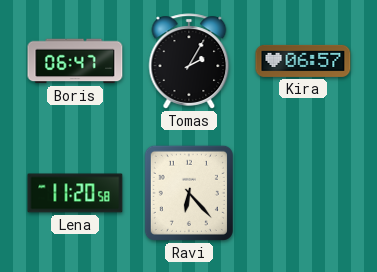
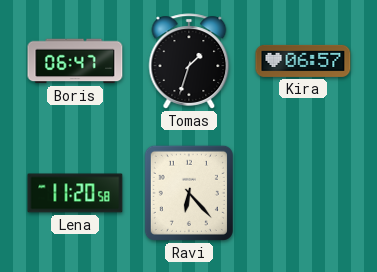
Tomas: 2:05 -> 1:33
